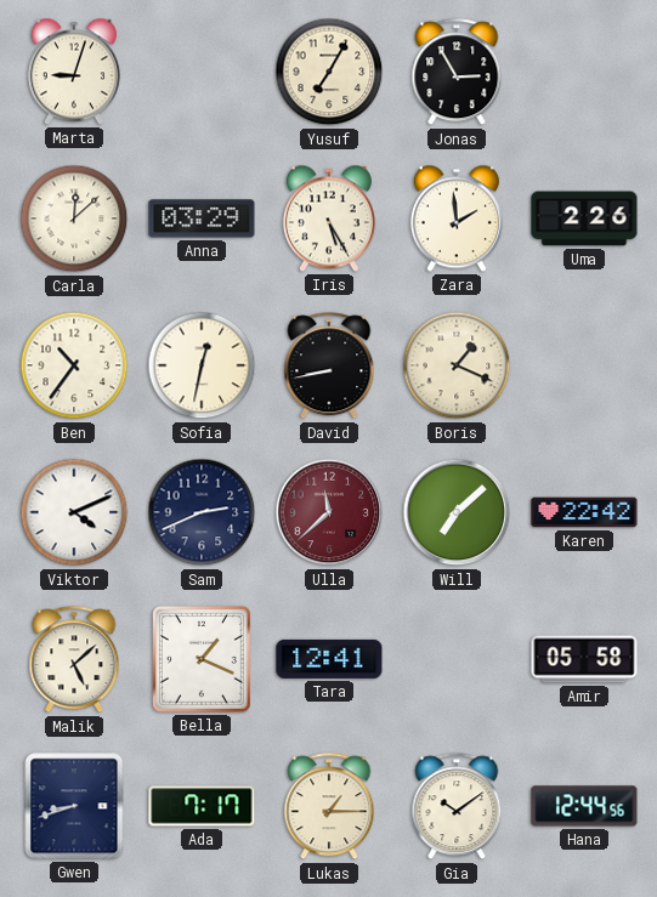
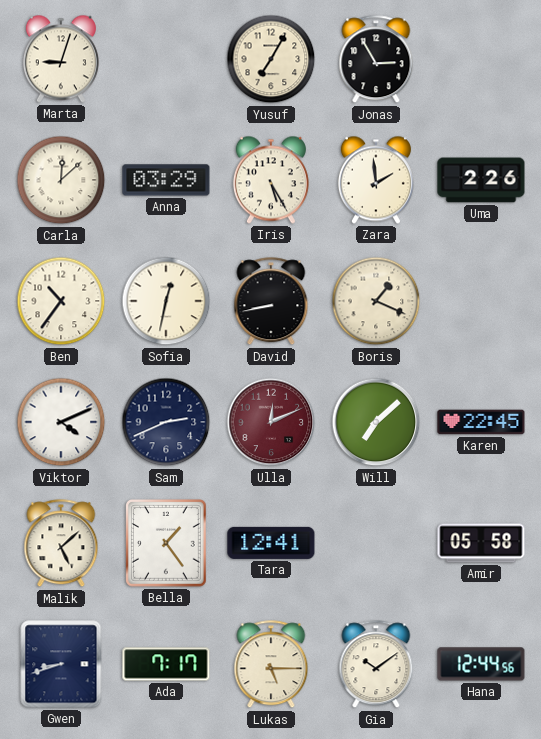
Ulla: 11:38 -> 12:11
Karen: 22:42 -> 22:45
Bella: 1:19 -> 1:24
Lukas: 1:15 -> 5:15
